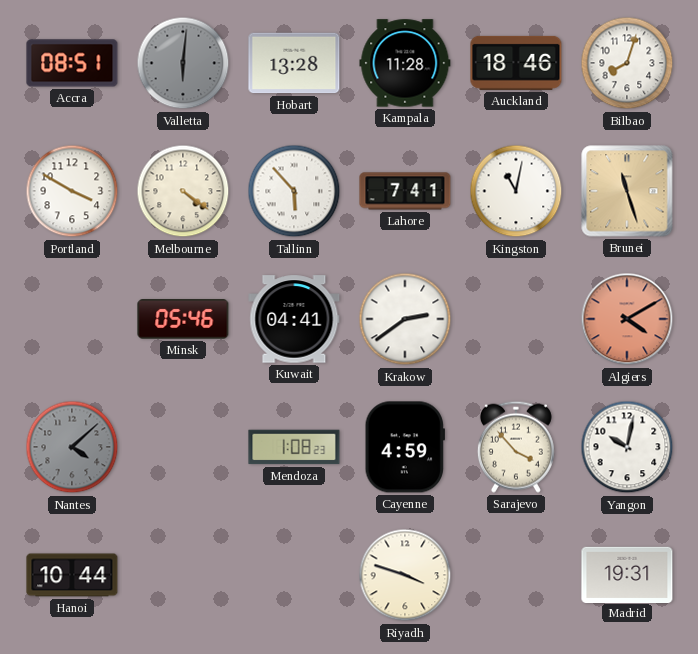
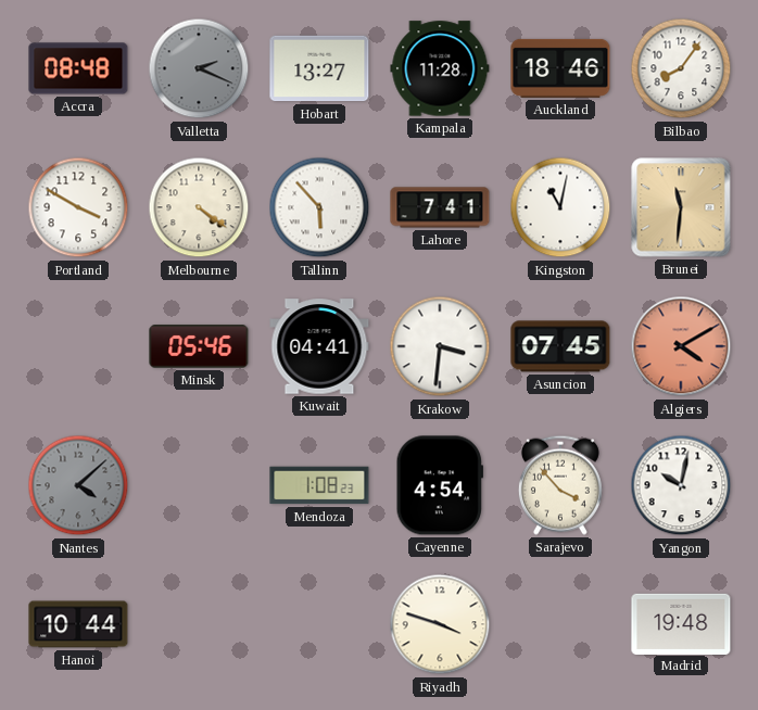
Accra: 08:51 -> 08:48
Valletta: 6:01 -> 2:19
Hobart: 13:28 -> 13:27
Bilbao: 8:03 -> 8:06
Brunei: 11:27 -> 11:31
Krakow: 2:39 -> 3:31
Asuncion: none -> 07:45
Cayenne: 4:59 -> 4:54
Madrid: 19:31 -> 19:48
